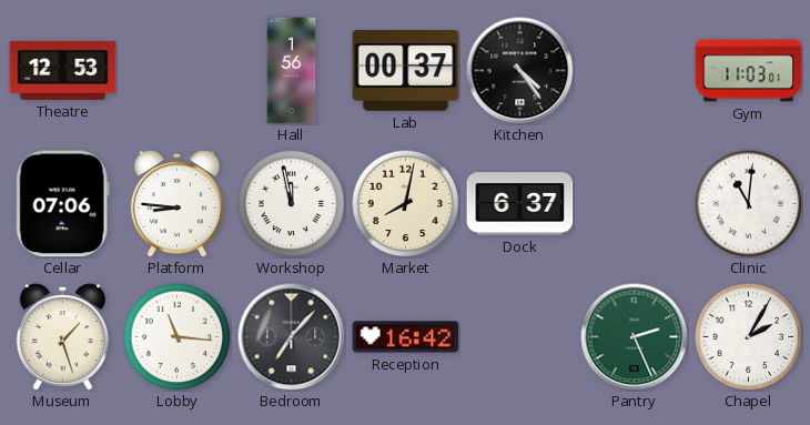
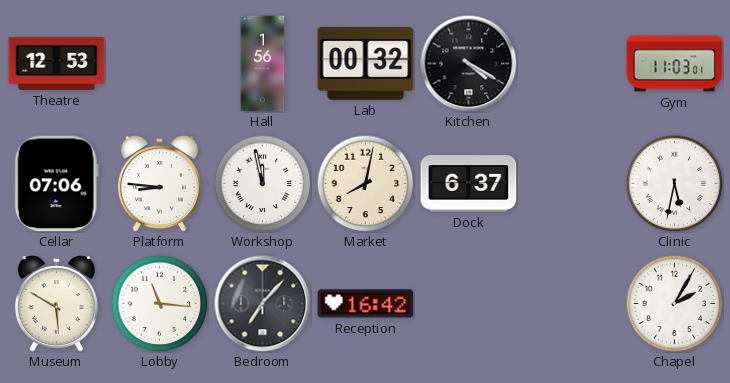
Lab: 00:37 -> 00:32
Kitchen: 4:24 -> 4:20
Clinic: 11:01 -> 5:32
Museum: 1:27 -> 5:50
Pantry: 2:26 -> none
